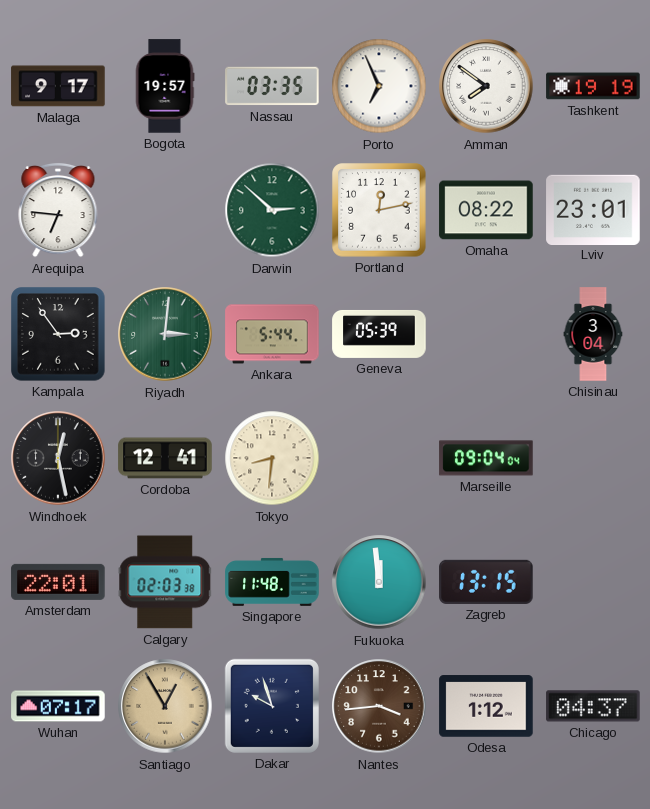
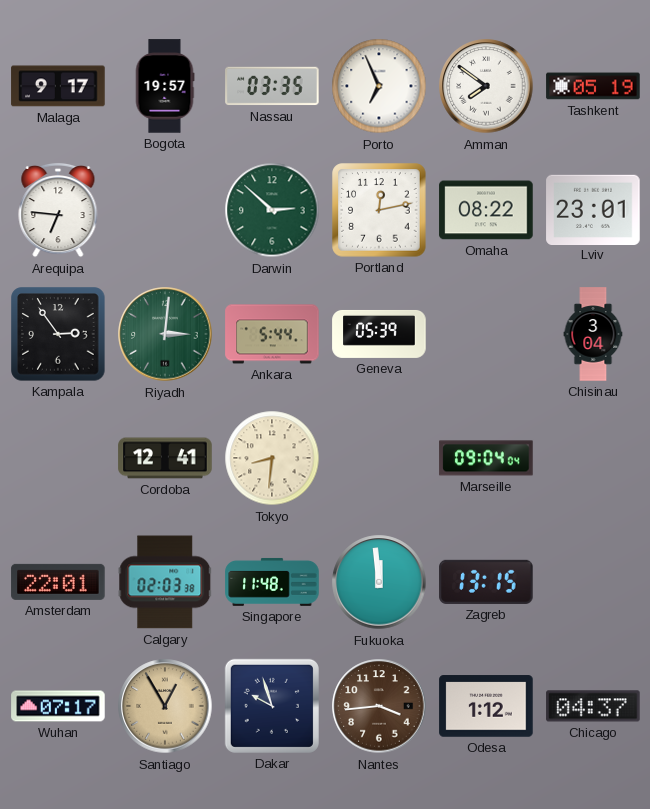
Tashkent: 19:19 -> 05:19
Windhoek: 12:28 -> none
